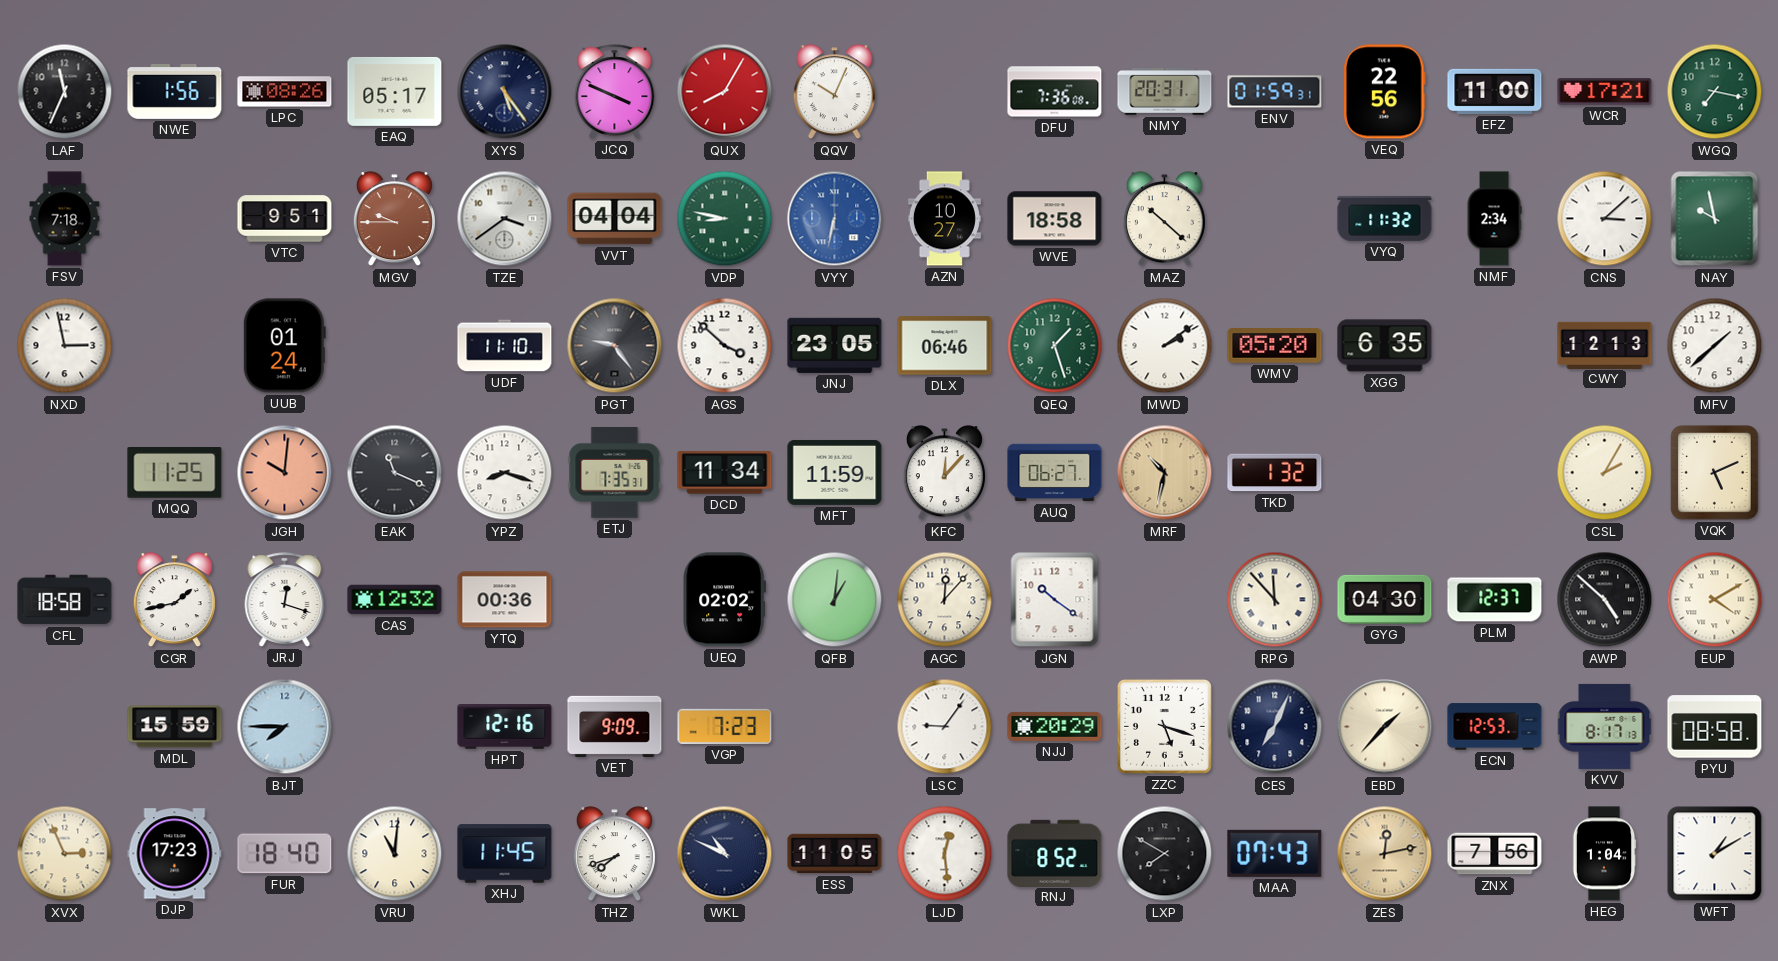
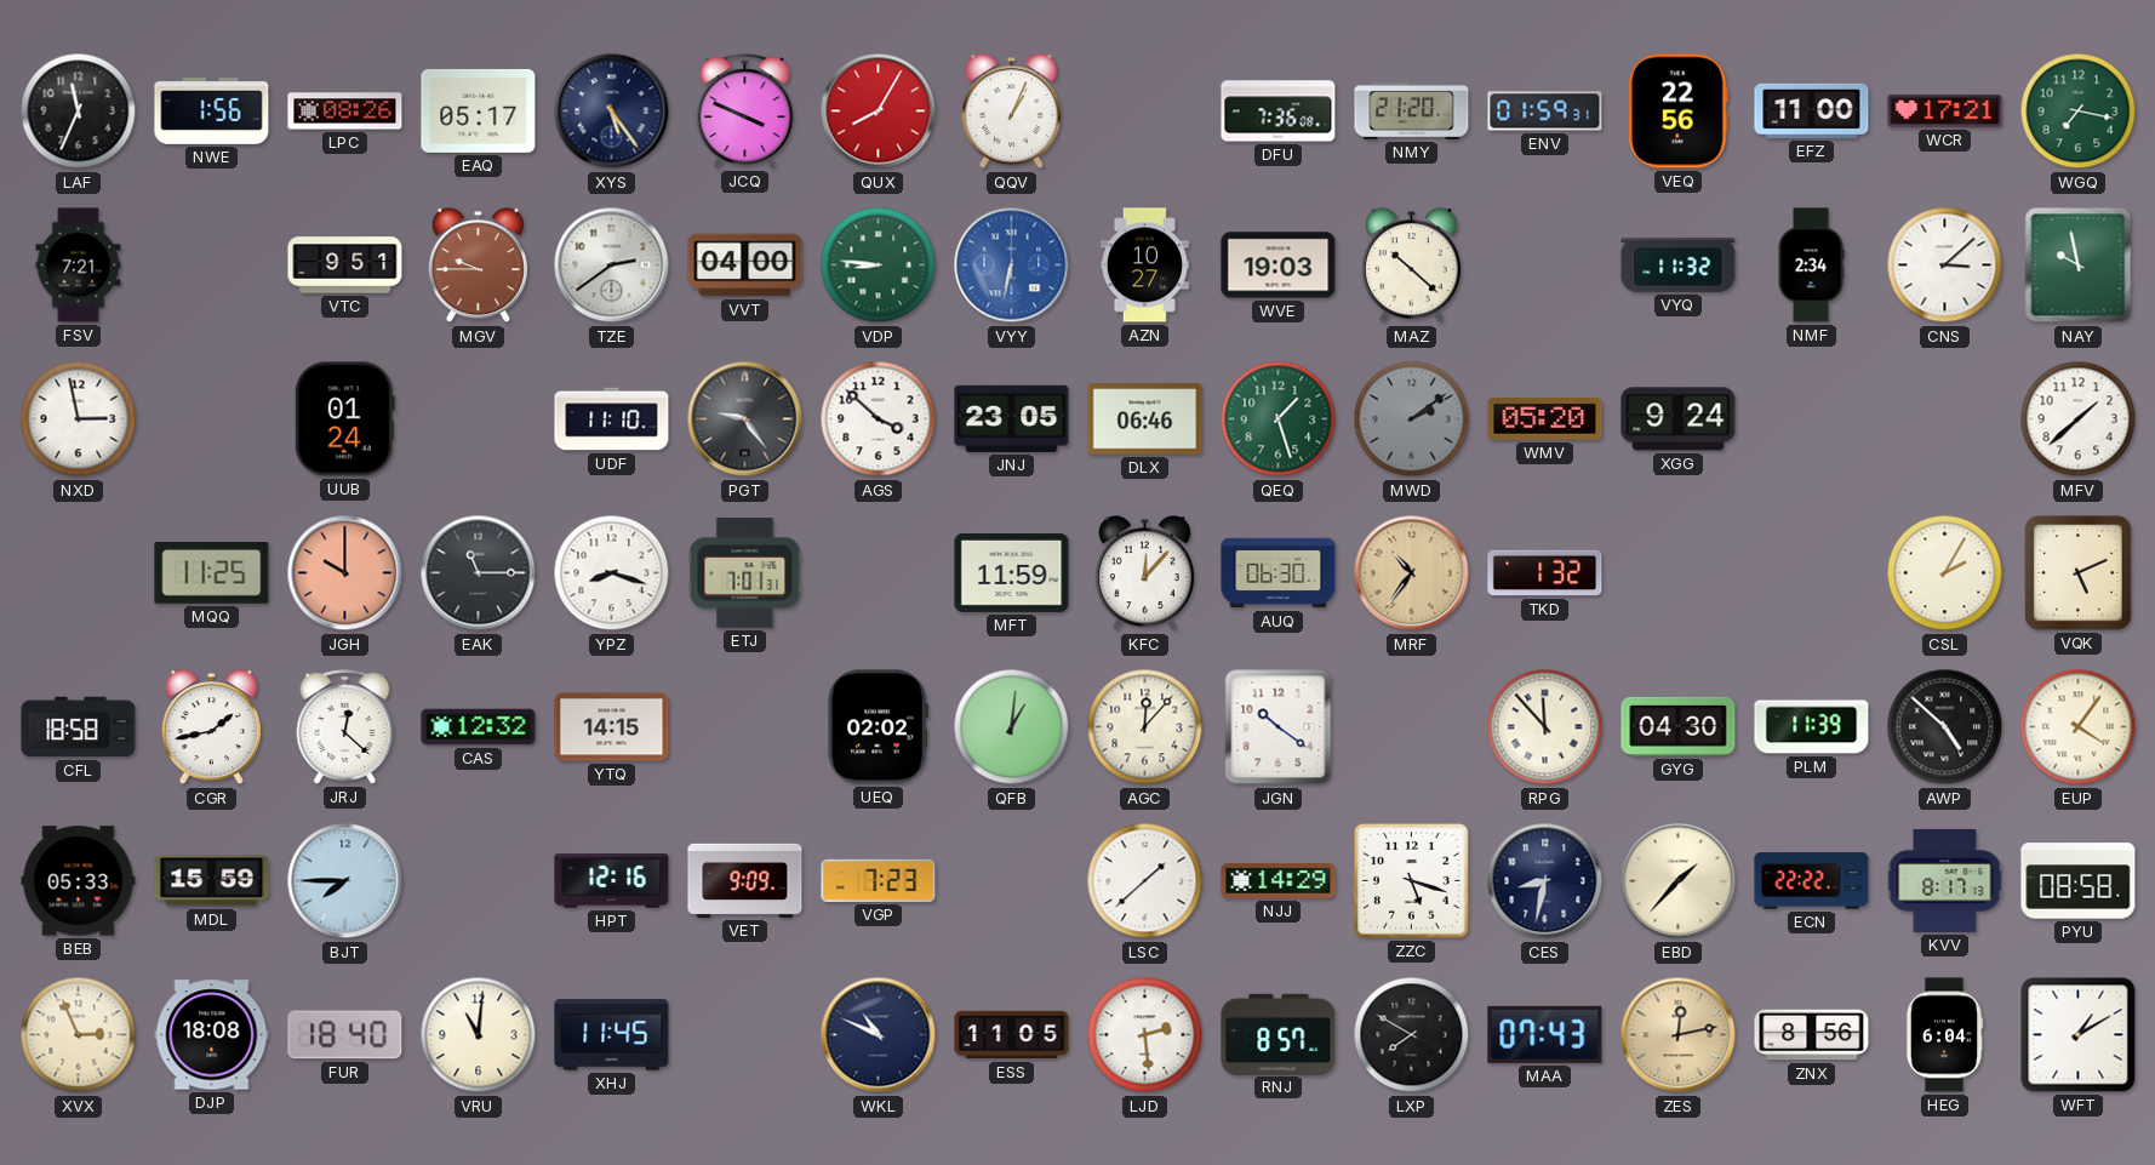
QQV: 10:04 -> 1:04
NMY: 20:31 -> 21:20
FSV: 7:18 -> 7:21
TZE: 3:39 -> 2:39
VVT: 04:04 -> 04:00
VDP: 8:47 -> 8:46
WVE: 18:58 -> 19:03
MWD dial: white -> grey
XGG: 6:35 -> 9:24
CWY: 12:13 -> none
JGH: 10:01 -> 10:00
EAK: 11:19 -> 11:15
ETJ: 7:35 -> 7:01
DCD: 11:34 -> none
AUQ: 06:27 -> 06:30
MRF: 10:32 -> 10:36
JRJ: 12:18 -> 12:22
YTQ: 00:36 -> 14:15
PLM: 12:37 -> 11:39
EUP: 4:10 -> 4:06
BEB: none -> 05:33
LSC: 9:06 -> 1:38
NJJ: 20:29 -> 14:29
CES: 7:04 -> 8:32
ECN: 12:53 -> 22:22
DJP: 17:23 -> 18:08
THZ: 7:42 -> none
LJD: 12:29 -> 2:29
RNJ: 8:52 -> 8:57
ZNX: 7:56 -> 8:56
HEG: 1:04 -> 6:04
